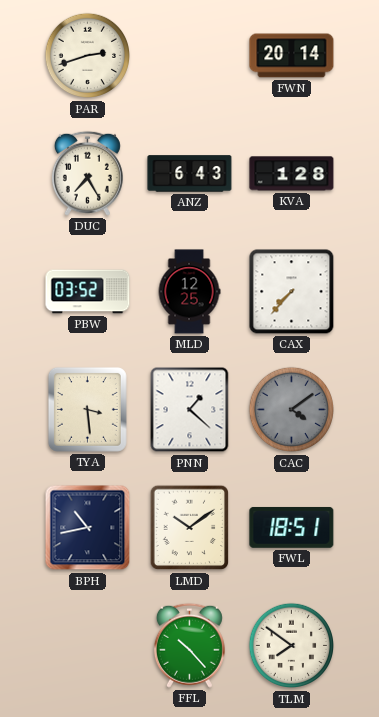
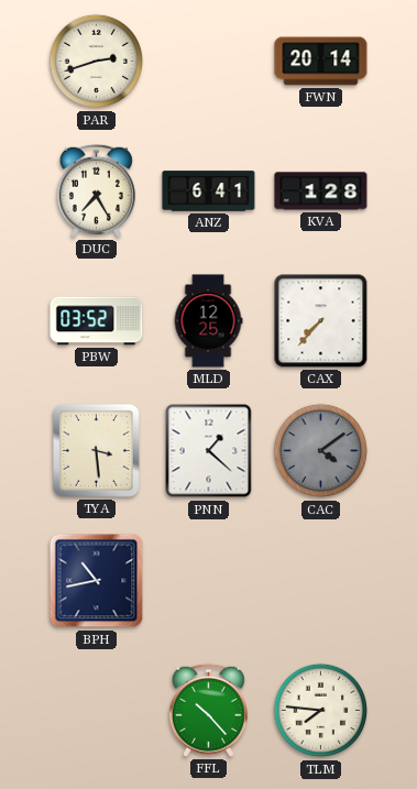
ANZ: 6:43 -> 6:41
LMD: 10:09 -> none
FWL: 18:51 -> none
TLM: 7:51 -> 7:46
